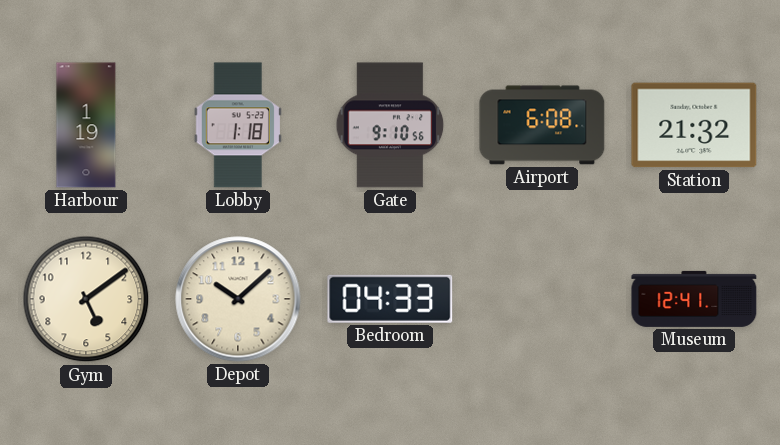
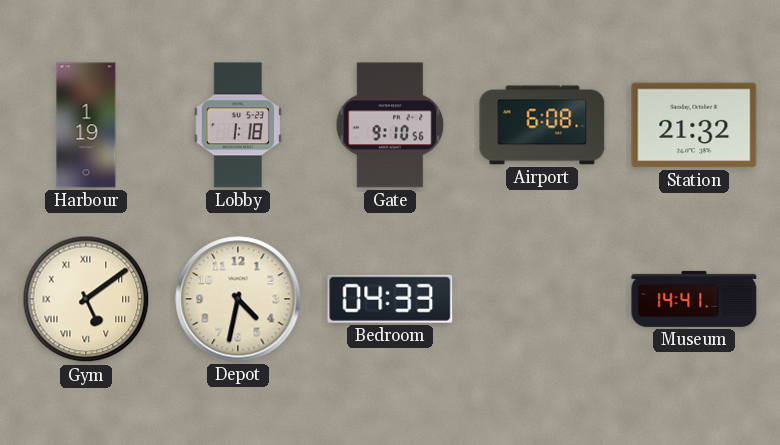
Gym numerals: Arabic -> Roman
Depot: 10:08 -> 4:32
Museum: 12:41 -> 14:41
